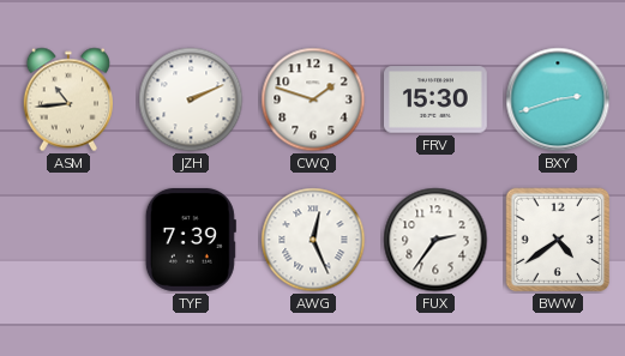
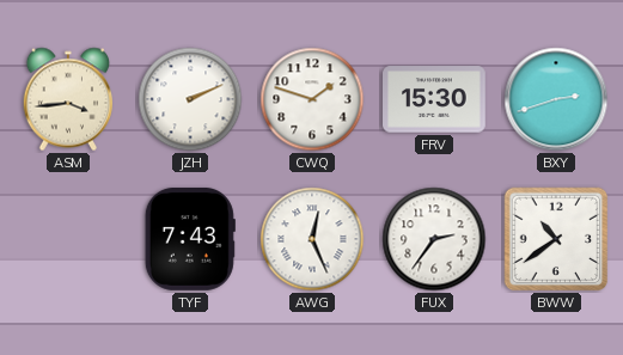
ASM: 10:44 -> 3:44
TYF: 7:39 -> 7:43
BWW: 4:39 -> 10:39
